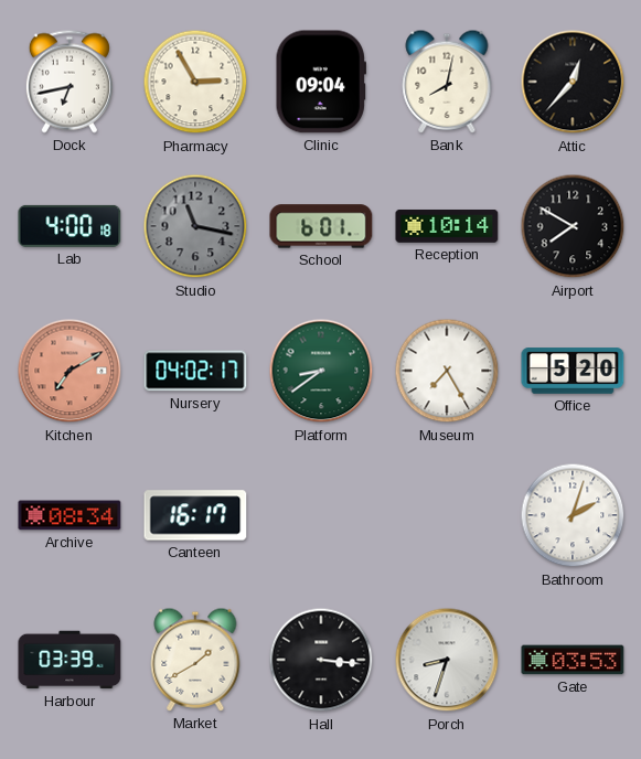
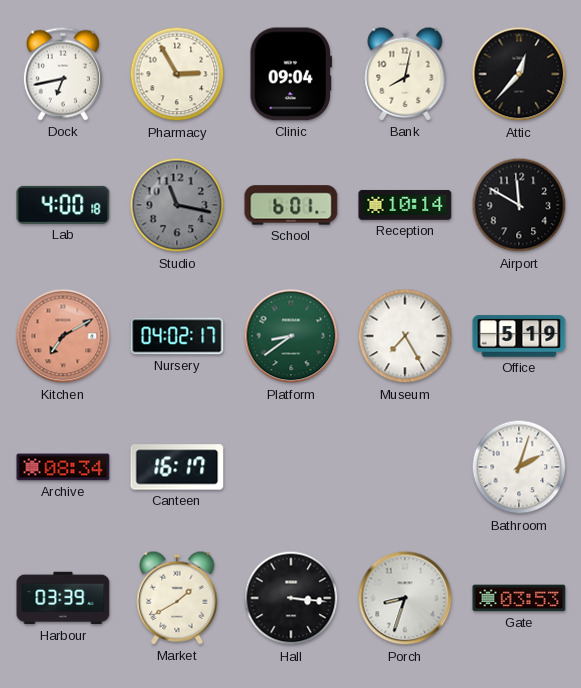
Airport: 7:50 -> 11:50
Office: 5:20 -> 5:19
